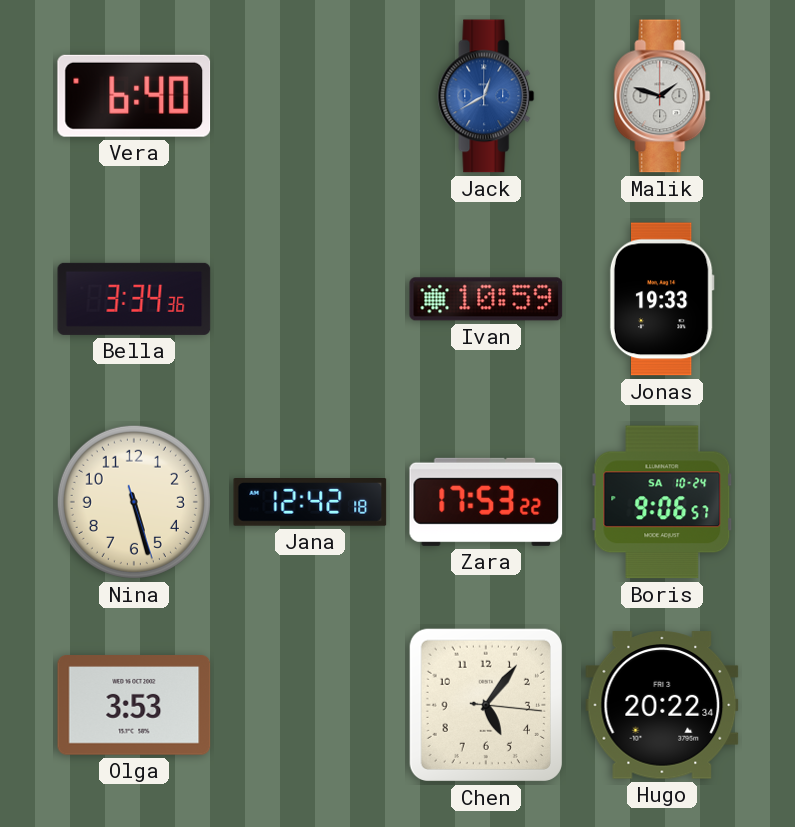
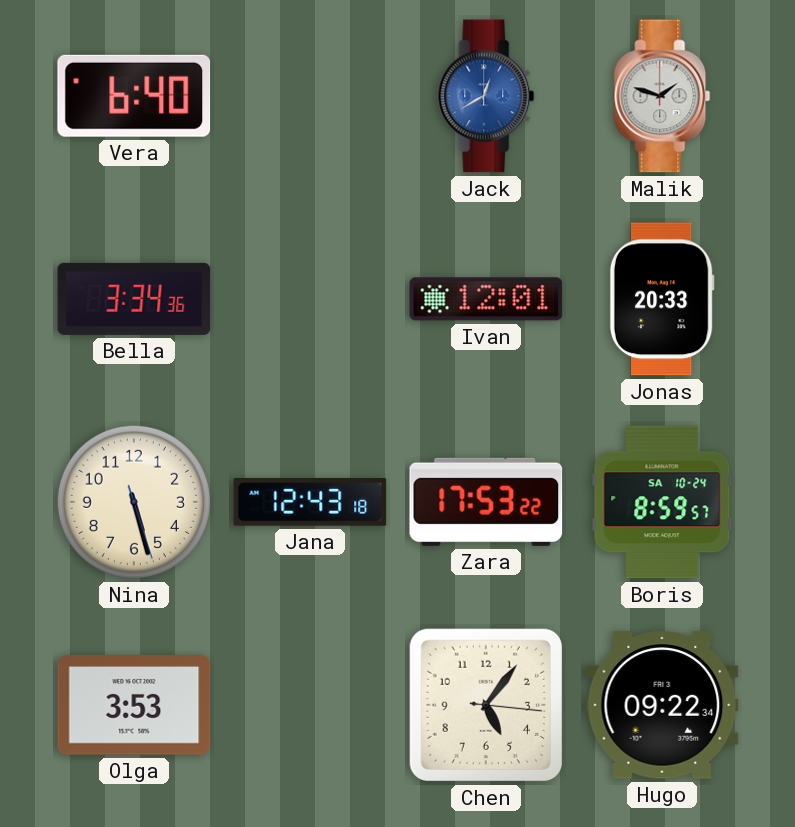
Ivan: 10:59 -> 12:01
Jonas: 19:33 -> 20:33
Jana: 12:42 -> 12:43
Boris: 9:06 -> 8:59
Hugo: 20:22 -> 09:22
